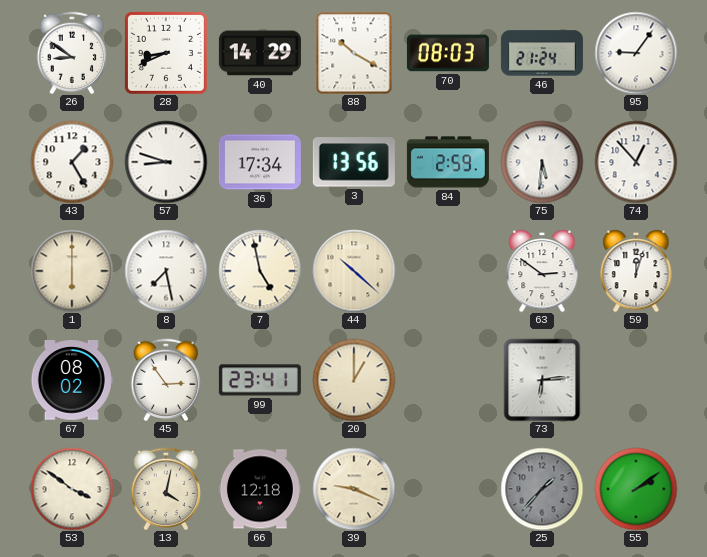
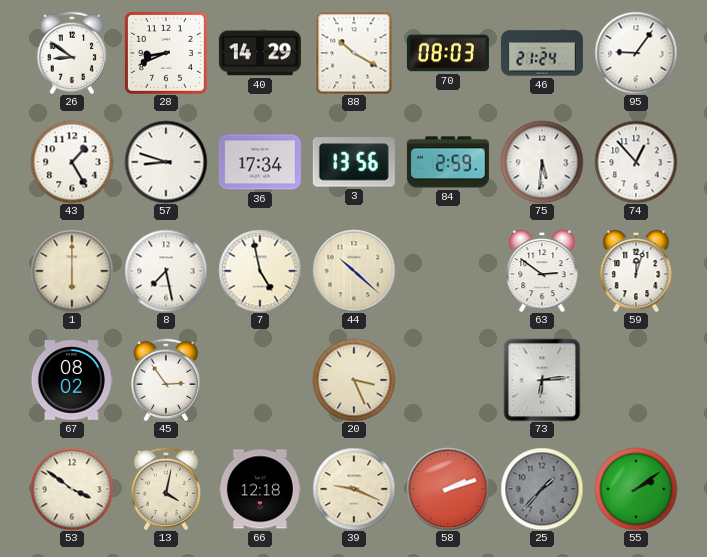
99: 23:41 -> none
20: 1:00 -> 3:26
58: none -> 2:12
